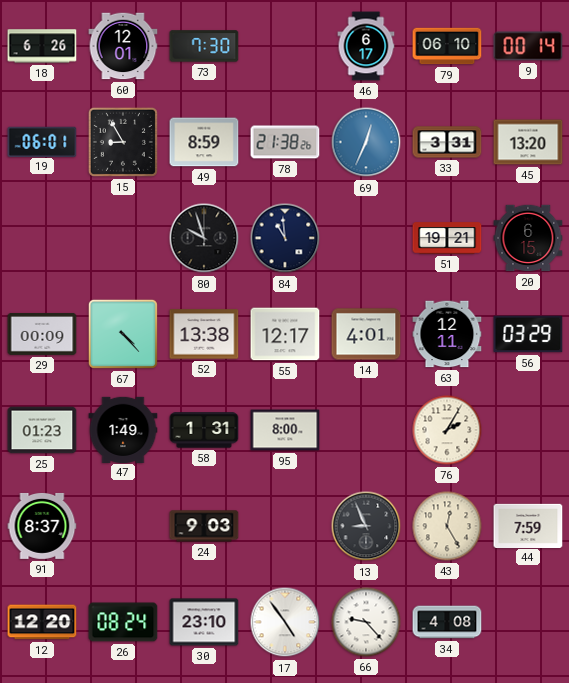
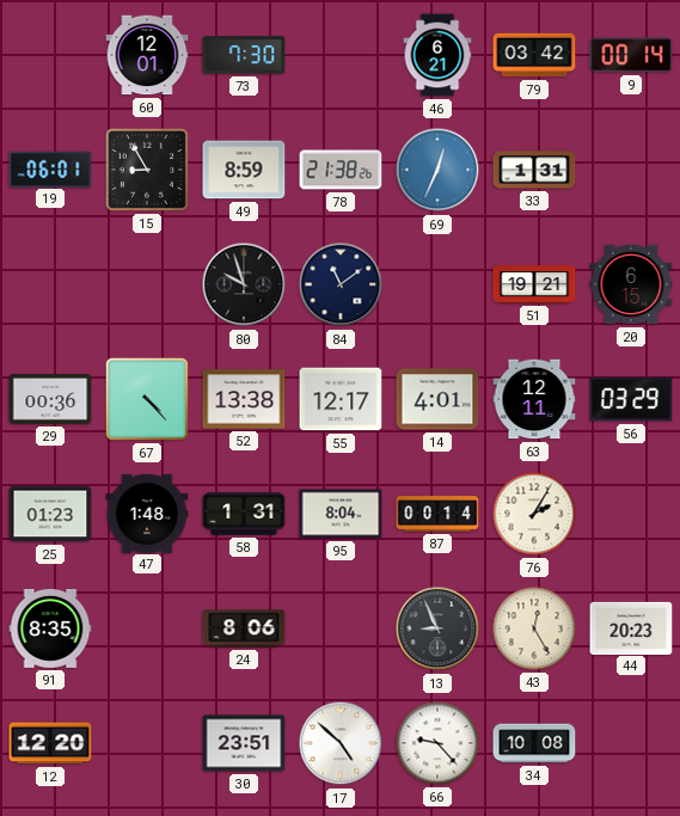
18: 6:26 -> none
46: 6:17 -> 6:21
79: 06:10 -> 03:42
33: 3:31 -> 1:31
45: 13:20 -> none
84: 10:59 -> 11:09
29: 00:09 -> 00:36
47: 1:49 -> 1:48
95: 8:00 -> 8:04
87: none -> 00:14
91: 8:37 -> 8:35
24: 9:03 -> 8:06
44: 7:59 -> 20:23
26: 08:24 -> none
30: 23:10 -> 23:51
17: 4:54 -> 4:52
34: 4:08 -> 10:08
